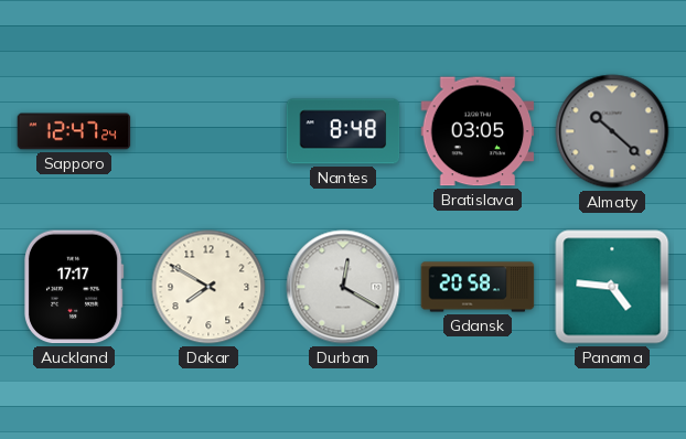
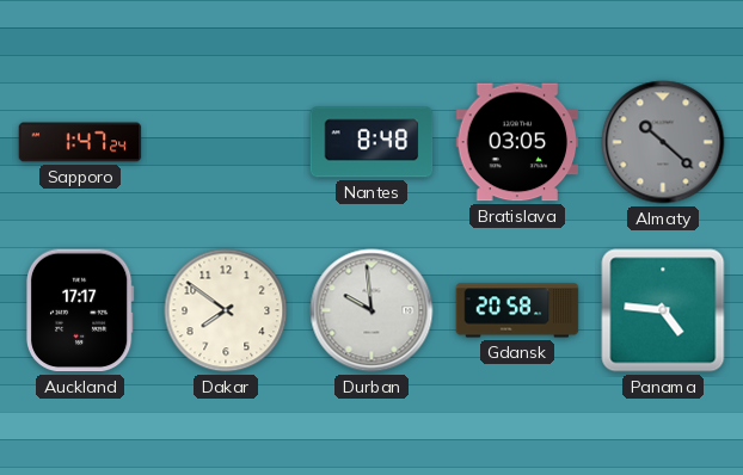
Sapporo: 12:47 -> 1:47
Dakar: 7:50 -> 7:51
Durban: 12:20 -> 9:59
